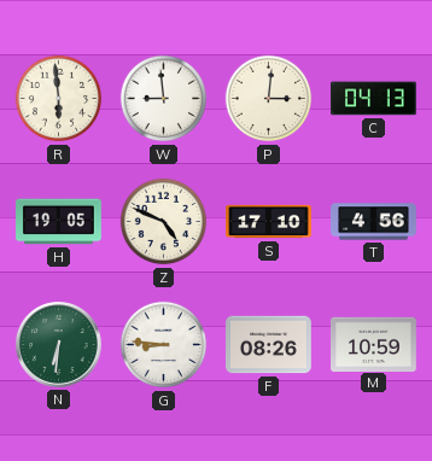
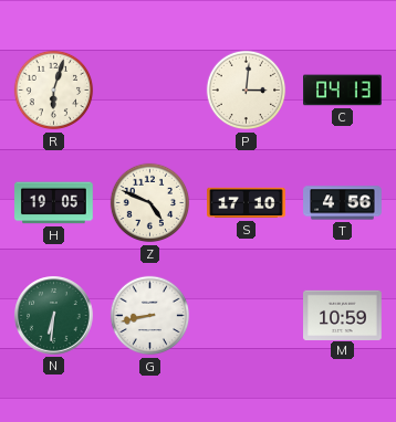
R: 5:59 -> 6:03
W: 8:59 -> none
G: 8:46 -> 8:43
F: 08:26 -> none
